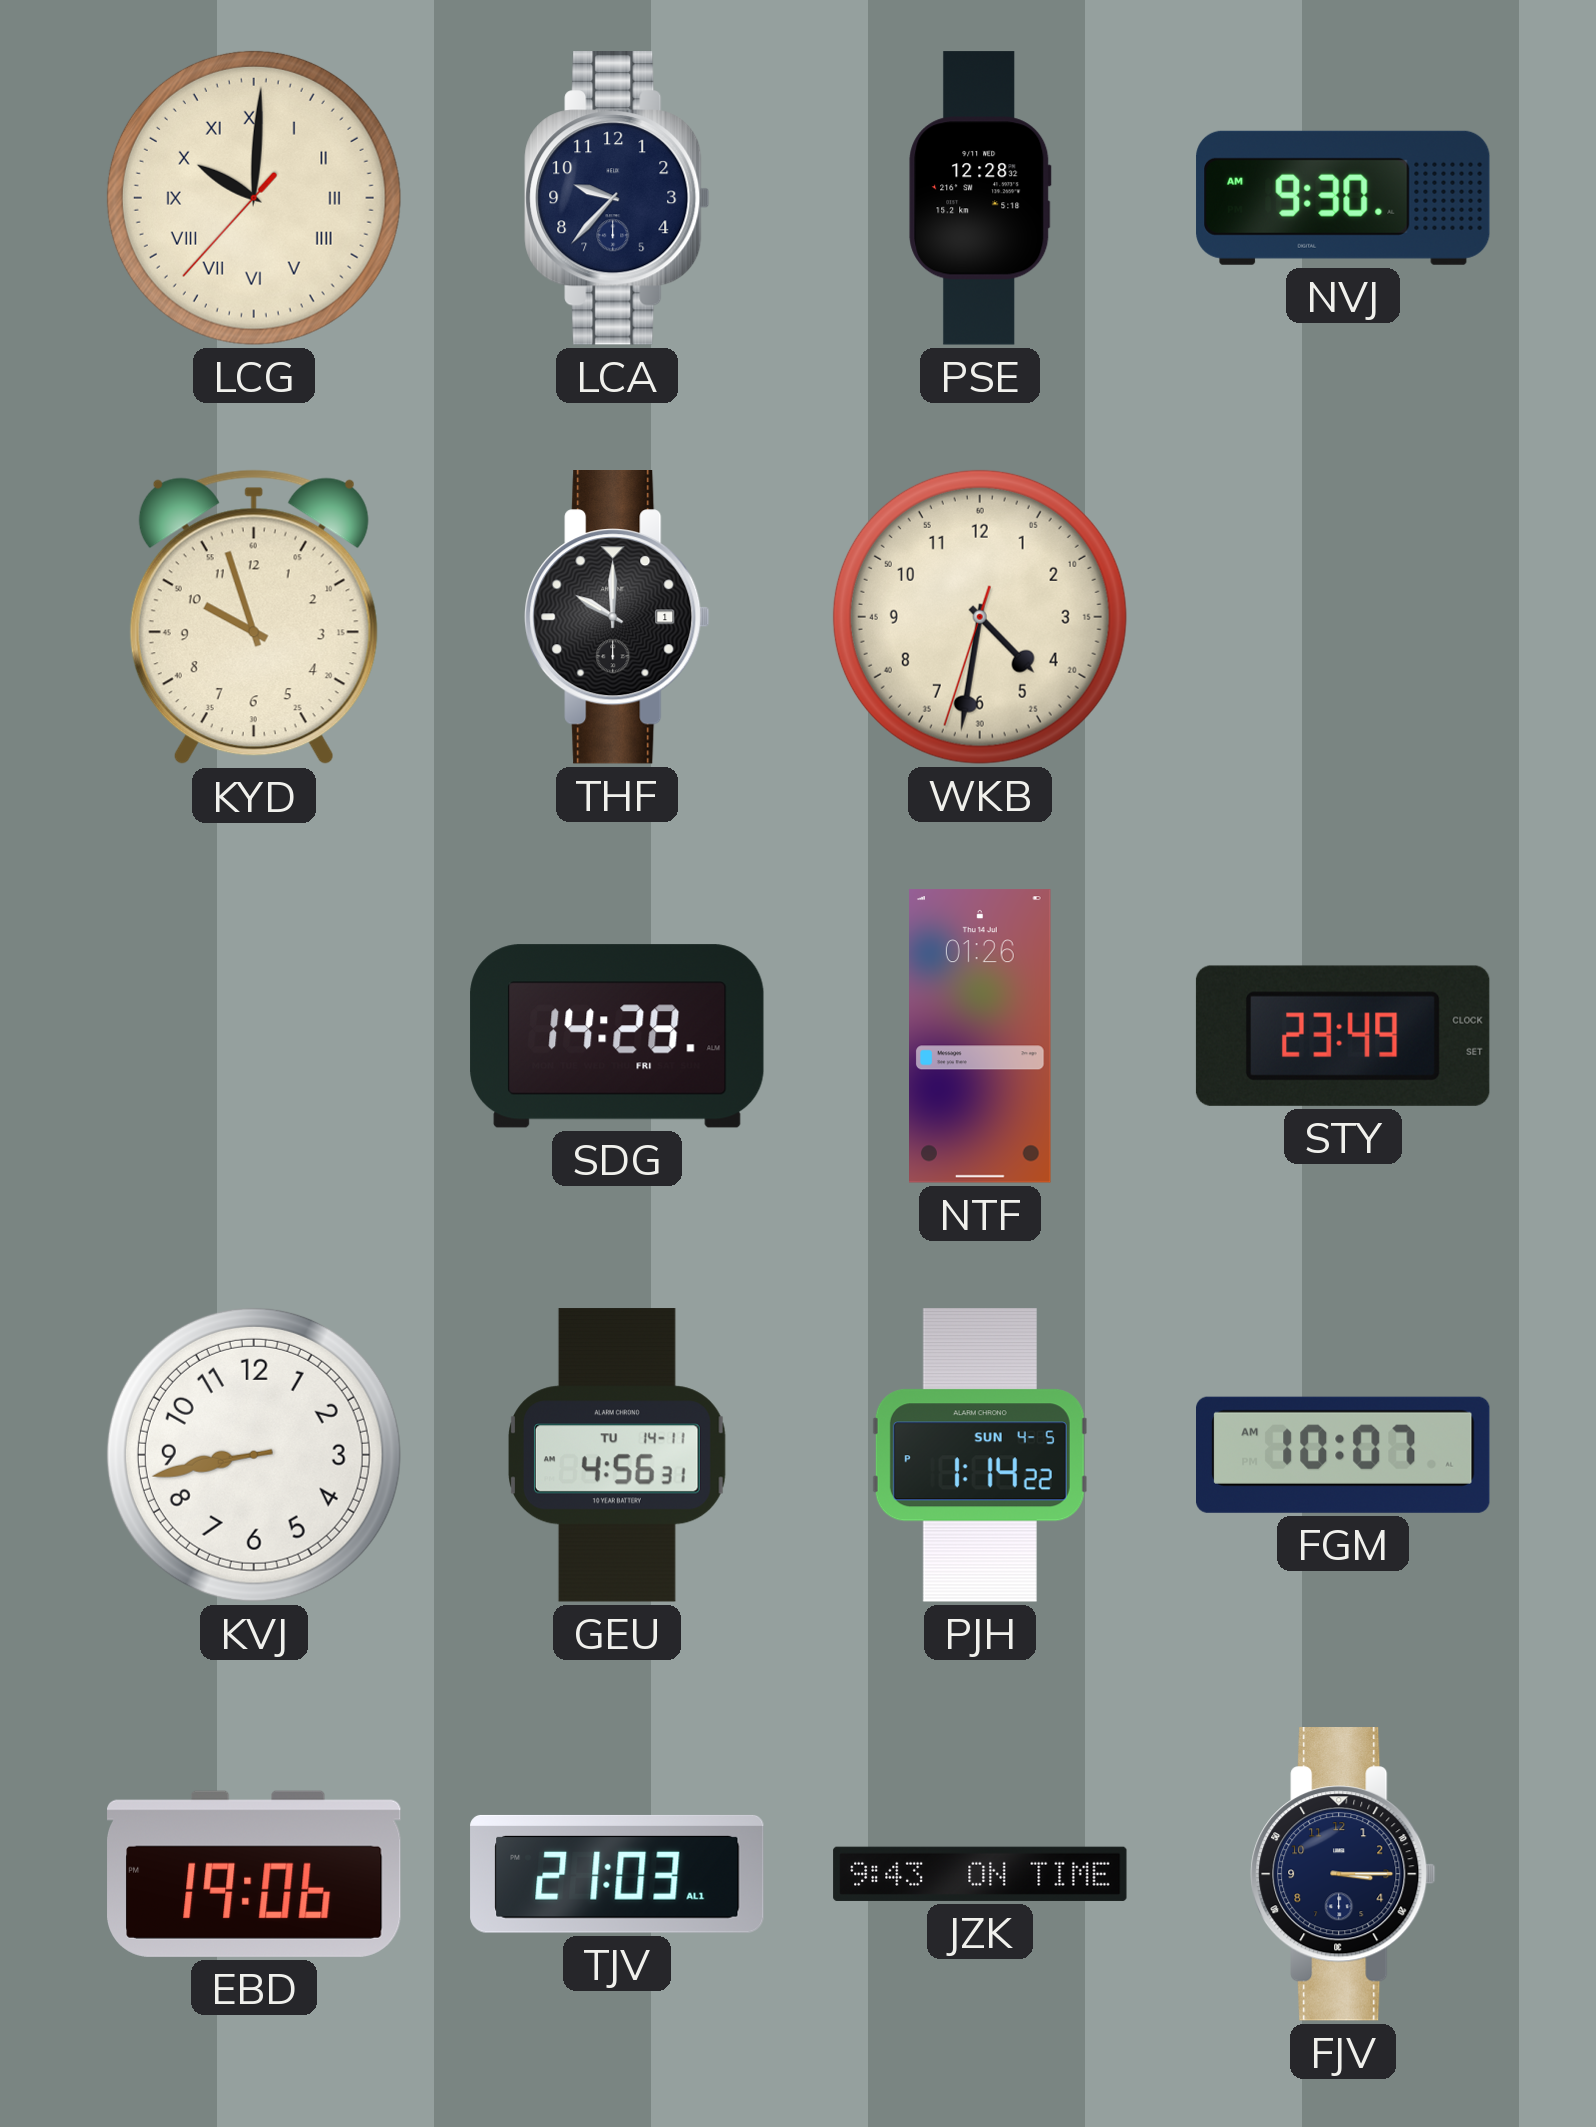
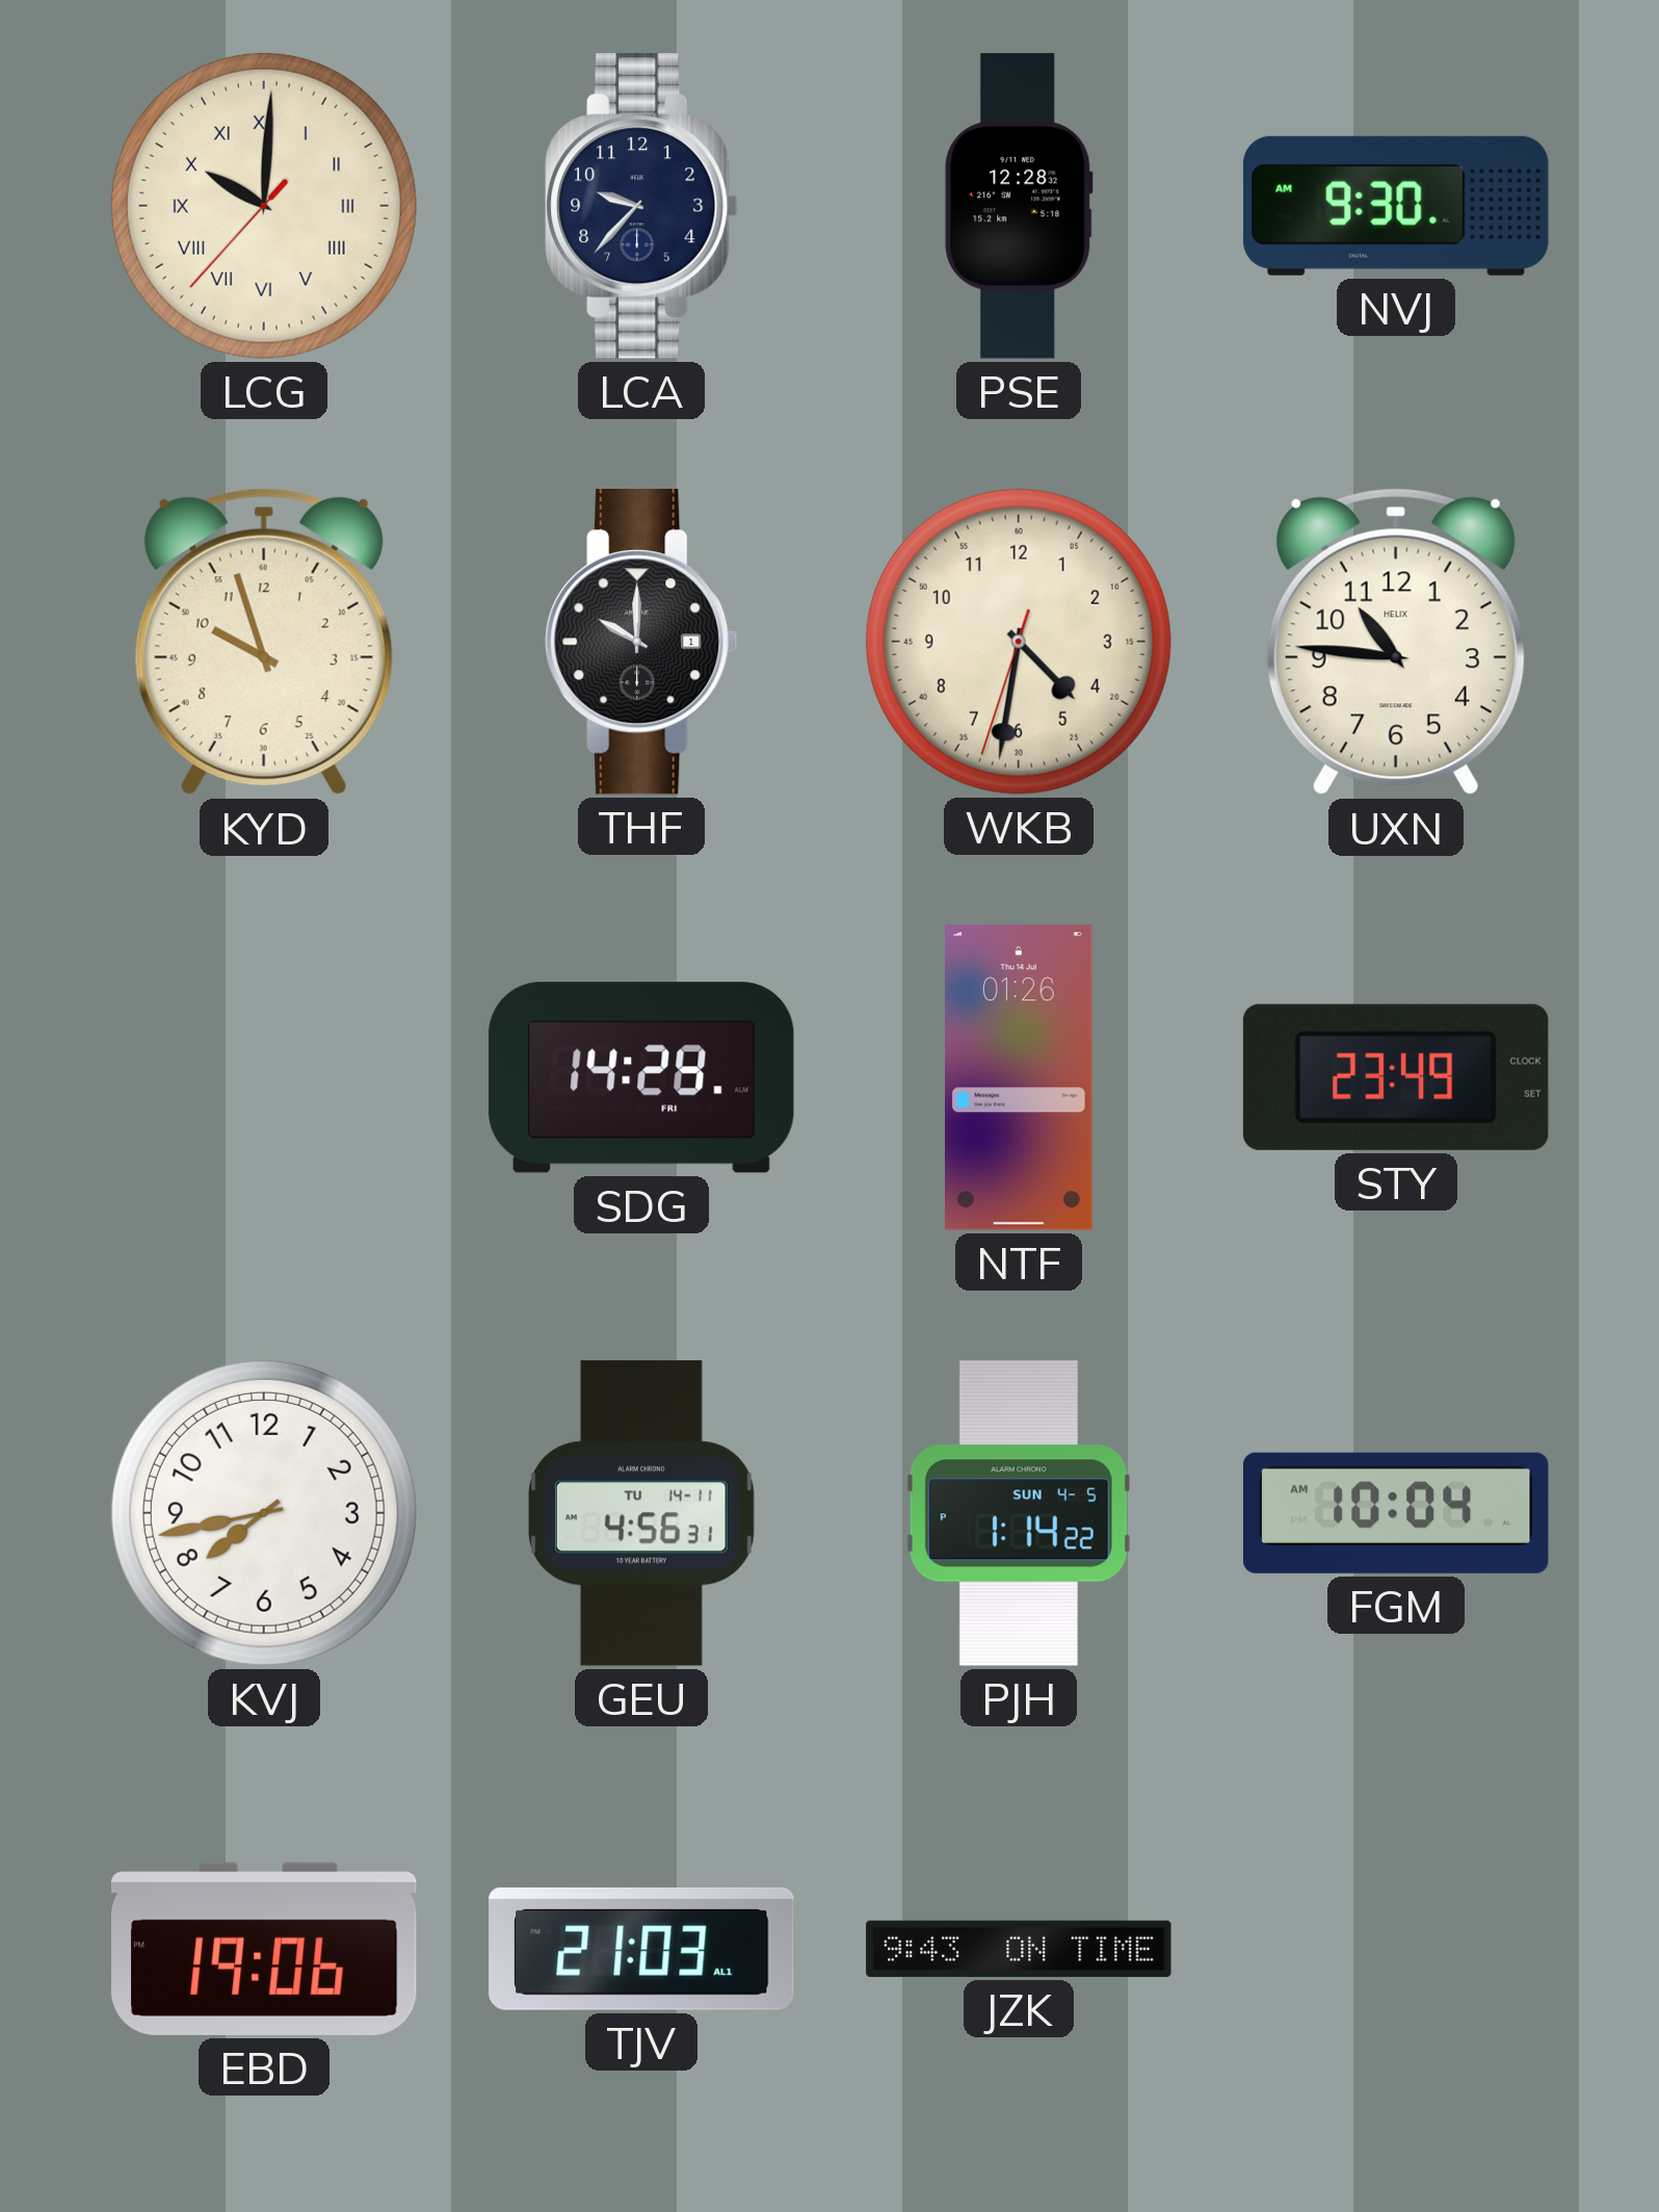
UXN: none -> 10:46
KVJ: 8:43 -> 7:43
FGM: 10:07 -> 10:04
FJV: 3:15 -> none
